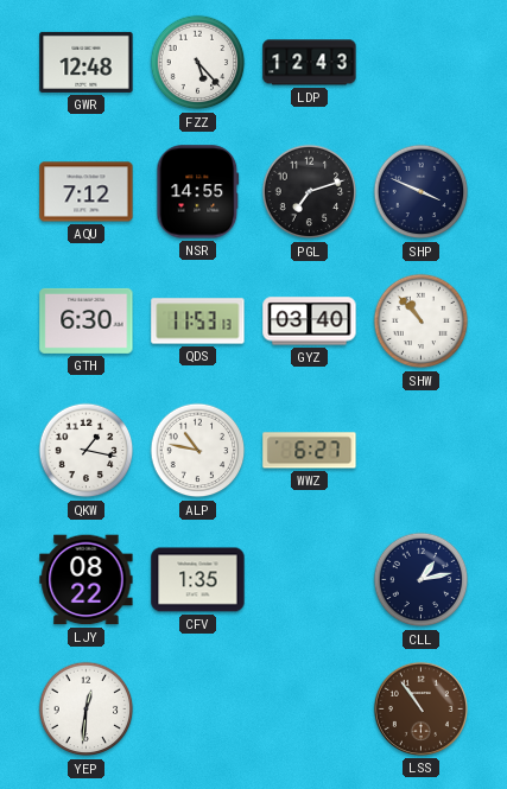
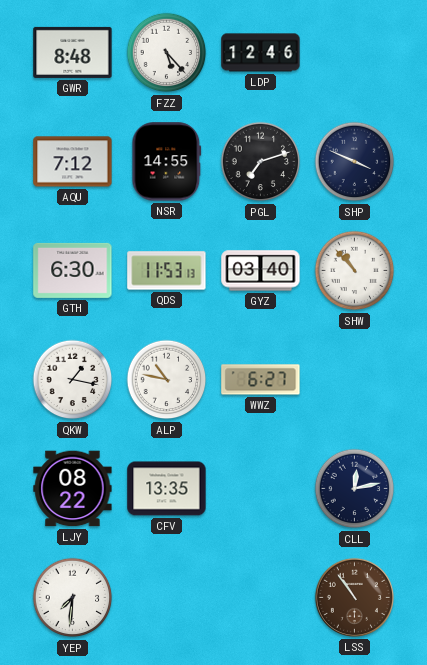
GWR: 12:48 -> 8:48
LDP: 12:43 -> 12:46
CFV: 1:35 -> 13:35
CLL: 1:13 -> 12:13
YEP: 12:31 -> 7:31
